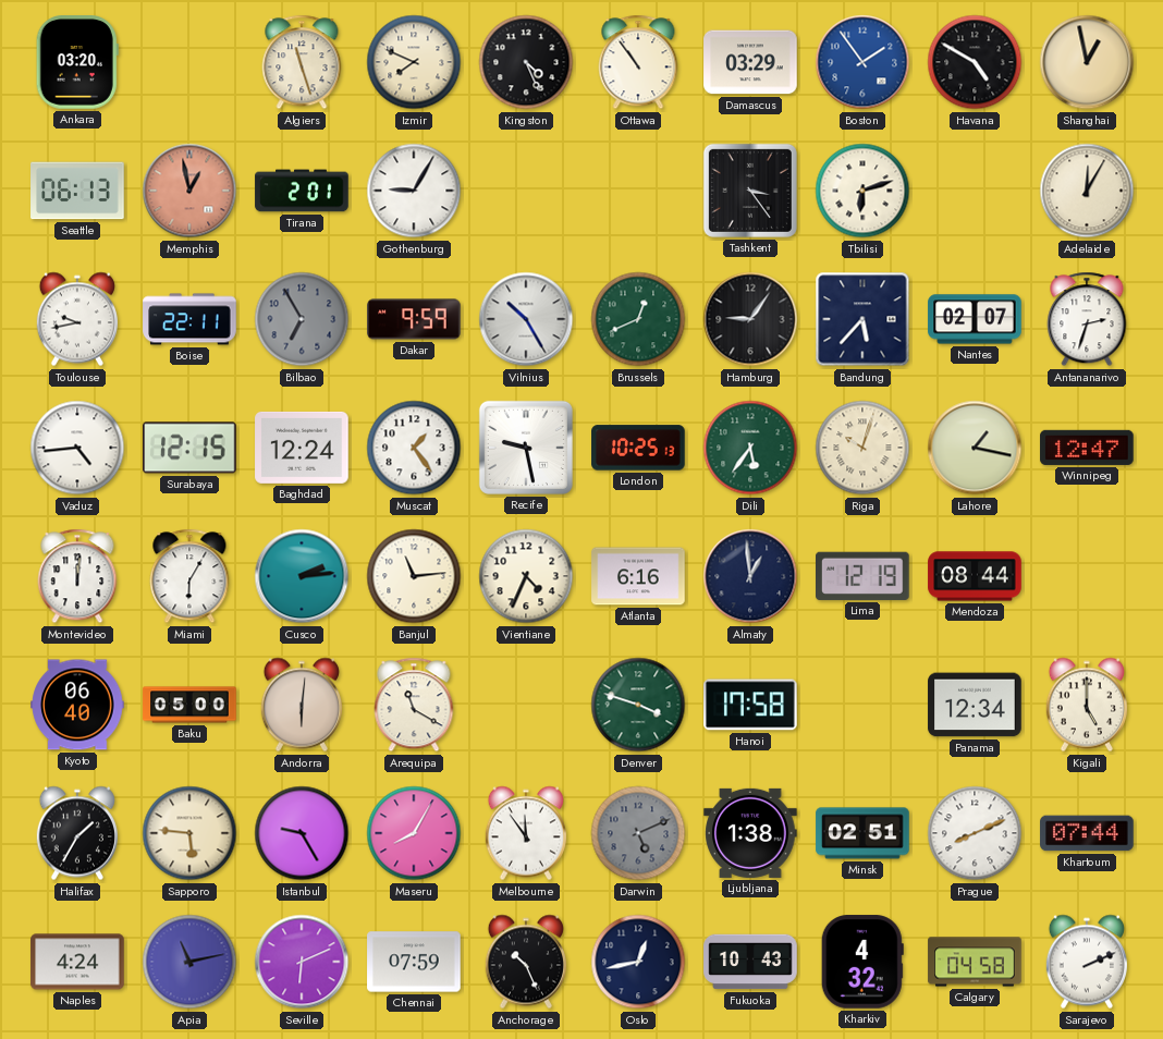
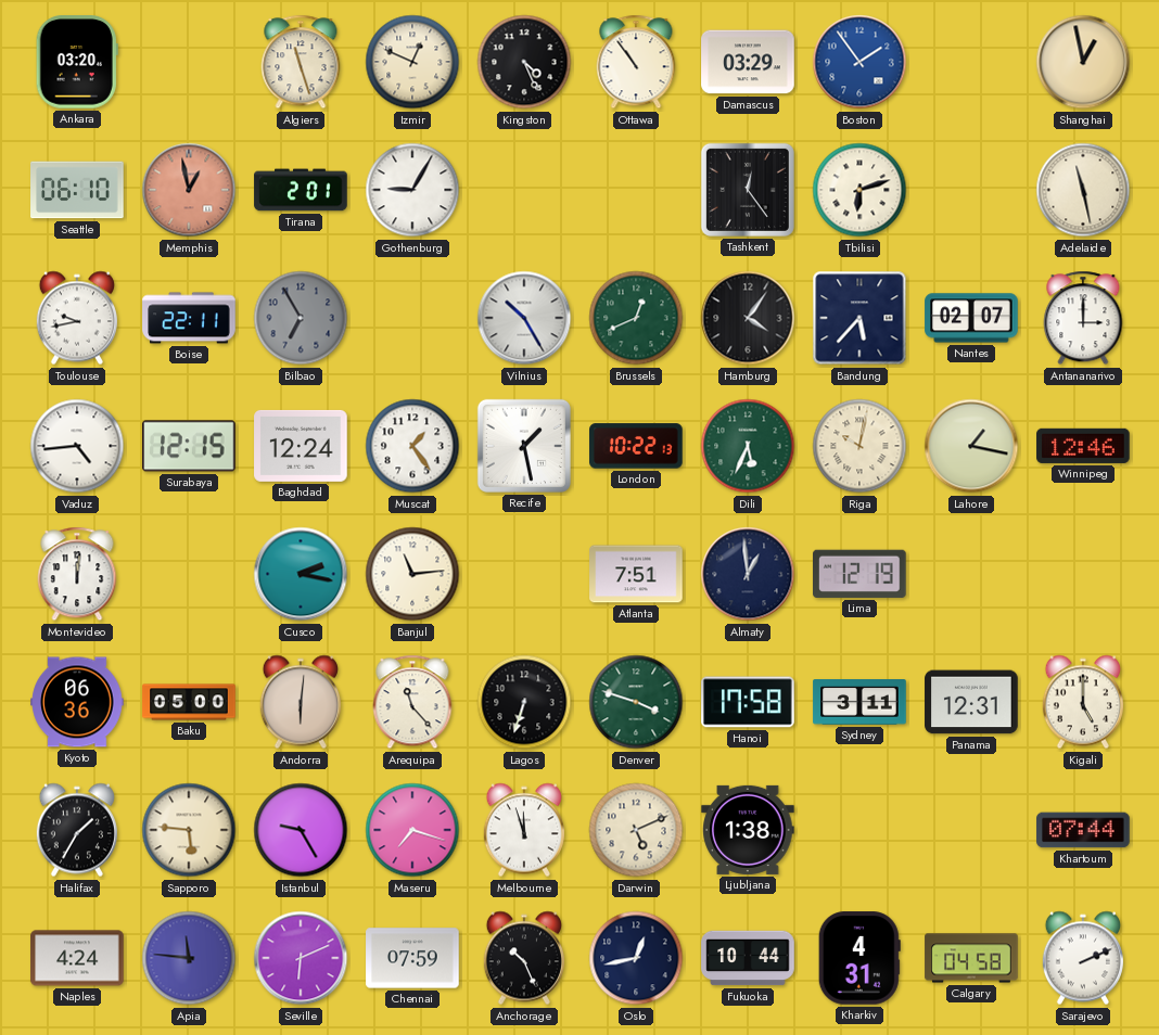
Izmir: 7:49 -> 12:49
Havana: 4:50 -> none
Seattle: 06:13 -> 06:10
Tashkent: 3:24 -> 12:24
Adelaide: 12:05 -> 11:28
Dakar: 9:59 -> none
Hamburg: 9:06 -> 4:06
Antananarivo: 2:33 -> 3:00
Recife: 9:28 -> 1:28
London: 10:25 -> 10:22
Dili: 5:36 -> 5:34
Riga: 10:03 -> 10:02
Winnipeg: 12:47 -> 12:46
Miami: 6:05 -> none
Cusco: 2:14 -> 2:17
Vientiane: 4:34 -> none
Atlanta: 6:16 -> 7:51
Mendoza: 08:44 -> none
Kyoto: 06:40 -> 06:36
Arequipa: 11:20 -> 11:23
Lagos: none -> 6:33
Sydney: none -> 3:11
Panama: 12:34 -> 12:31
Maseru: 8:05 -> 7:18
Melbourne: 11:54 -> 11:57
Darwin dial: grey -> cream
Minsk: 02:51 -> none
Prague: 8:11 -> none
Apia: 11:13 -> 11:46
Fukuoka: 10:43 -> 10:44
Kharkiv: 4:32 -> 4:31
